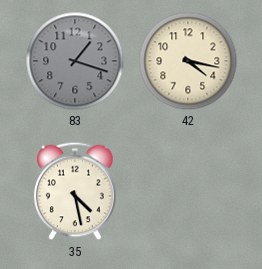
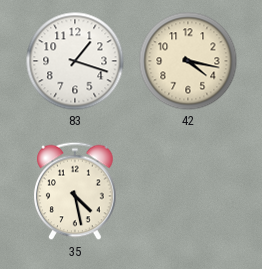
83 dial: grey -> white
